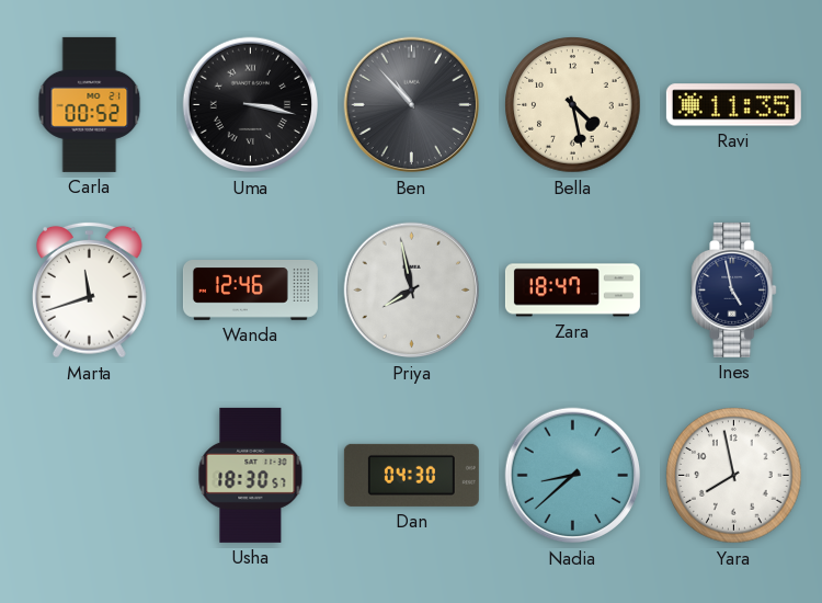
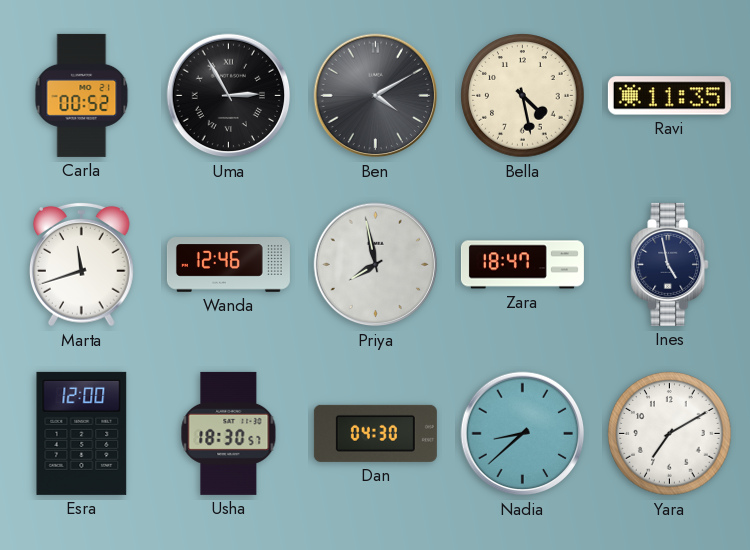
Uma: 3:17 -> 2:55
Ben: 10:53 -> 4:10
Esra: none -> 12:00
Yara: 7:58 -> 7:10
